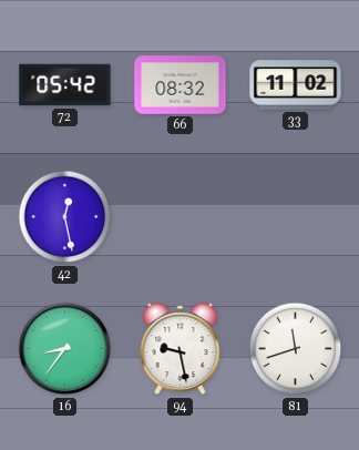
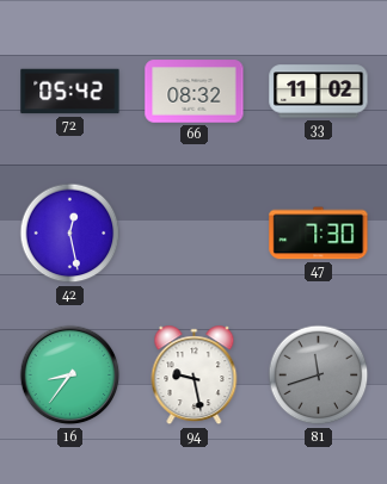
47: none -> 7:30
81 dial: white -> grey
